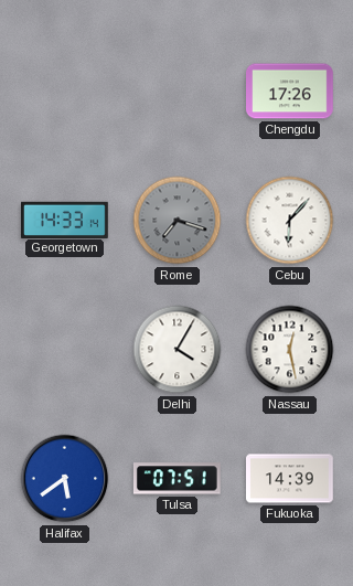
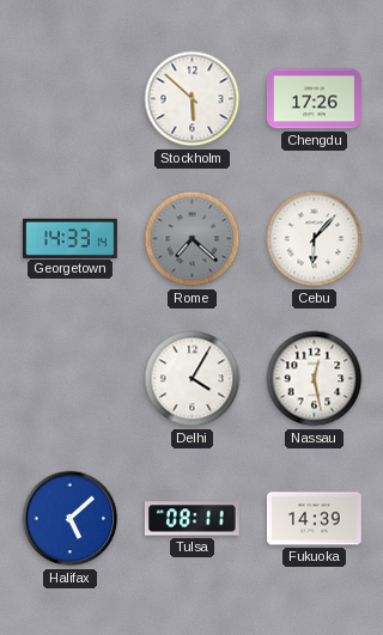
Stockholm: none -> 5:52
Rome: 7:18 -> 7:22
Halifax: 5:39 -> 5:08
Tulsa: 07:51 -> 08:11
